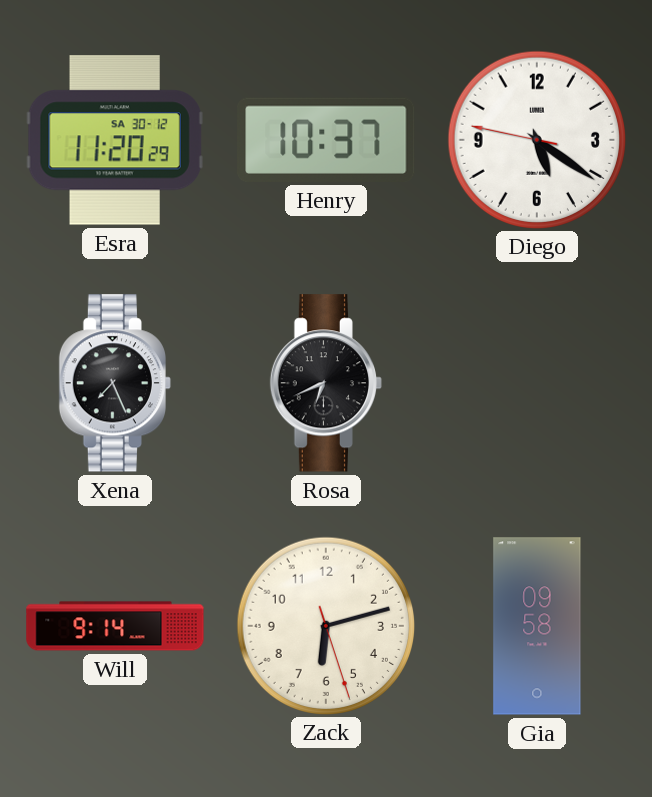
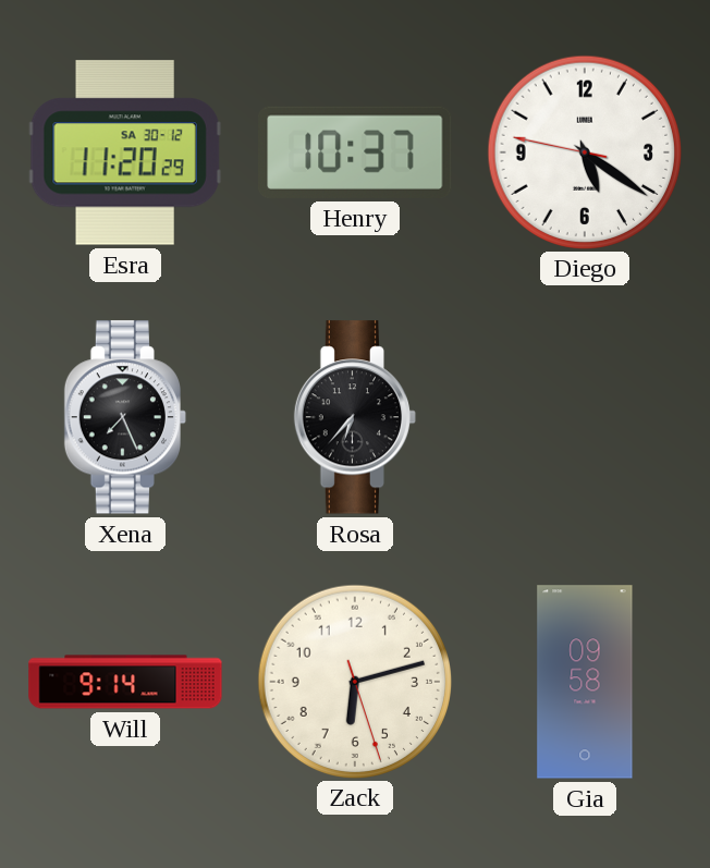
Rosa: 6:41 -> 6:37
